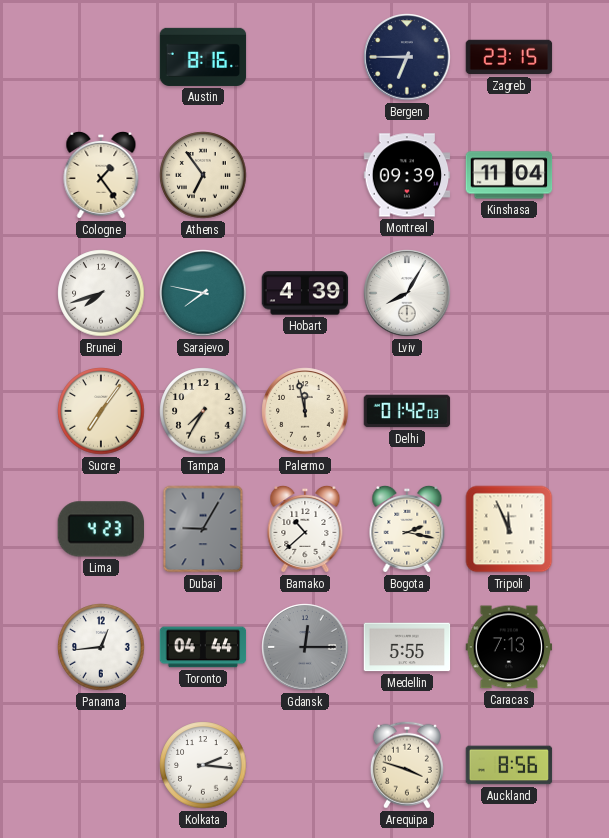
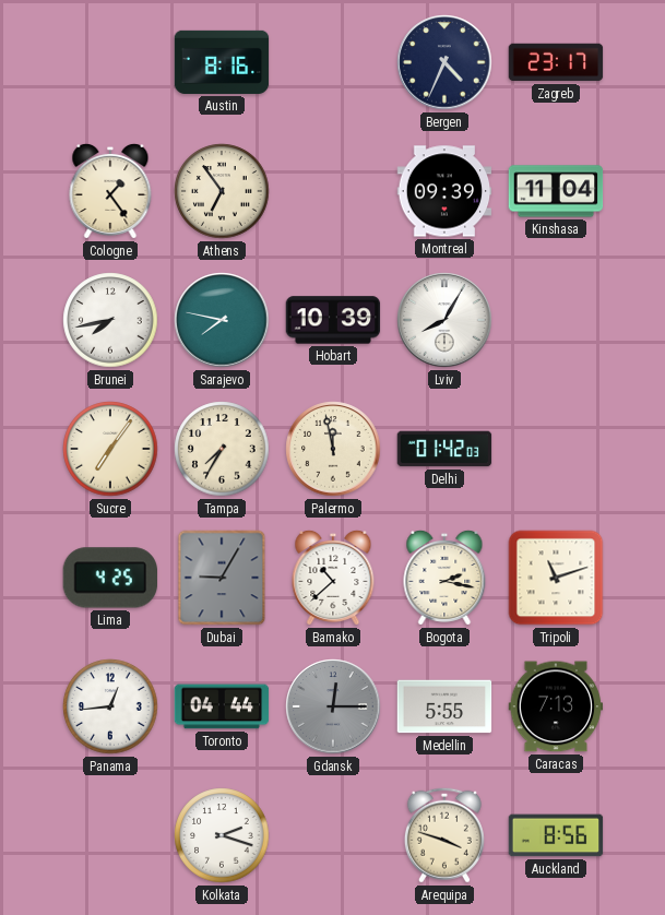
Bergen: 6:45 -> 4:34
Zagreb: 23:15 -> 23:17
Brunei: 7:42 -> 7:43
Hobart: 4:39 -> 10:39
Lima: 4:23 -> 4:25
Tripoli: 11:56 -> 11:12
Kolkata: 2:16 -> 2:18
